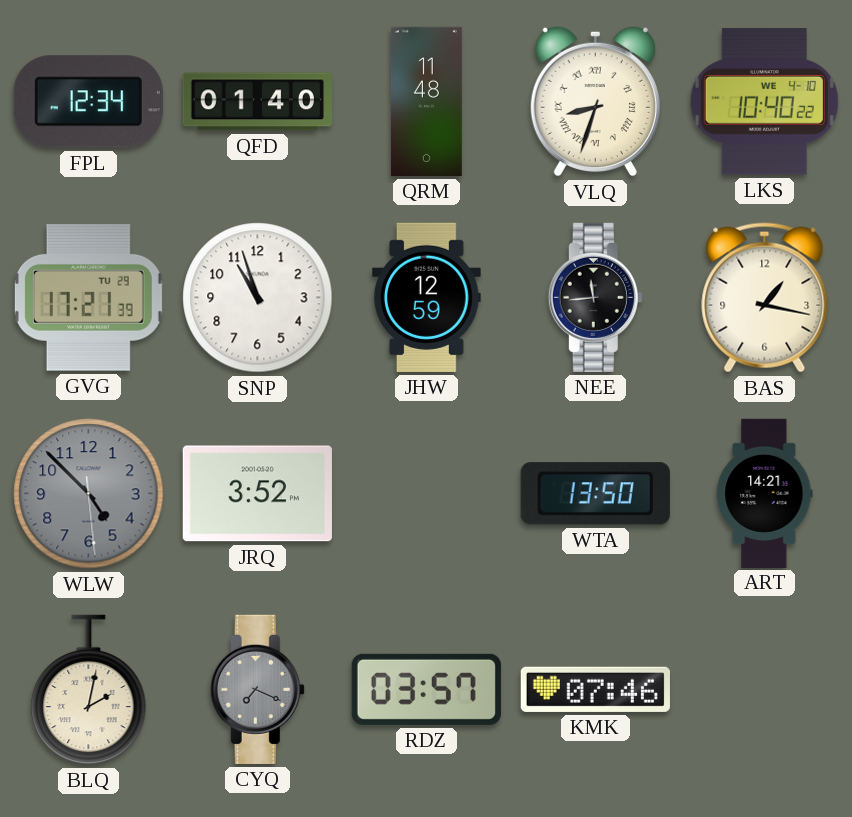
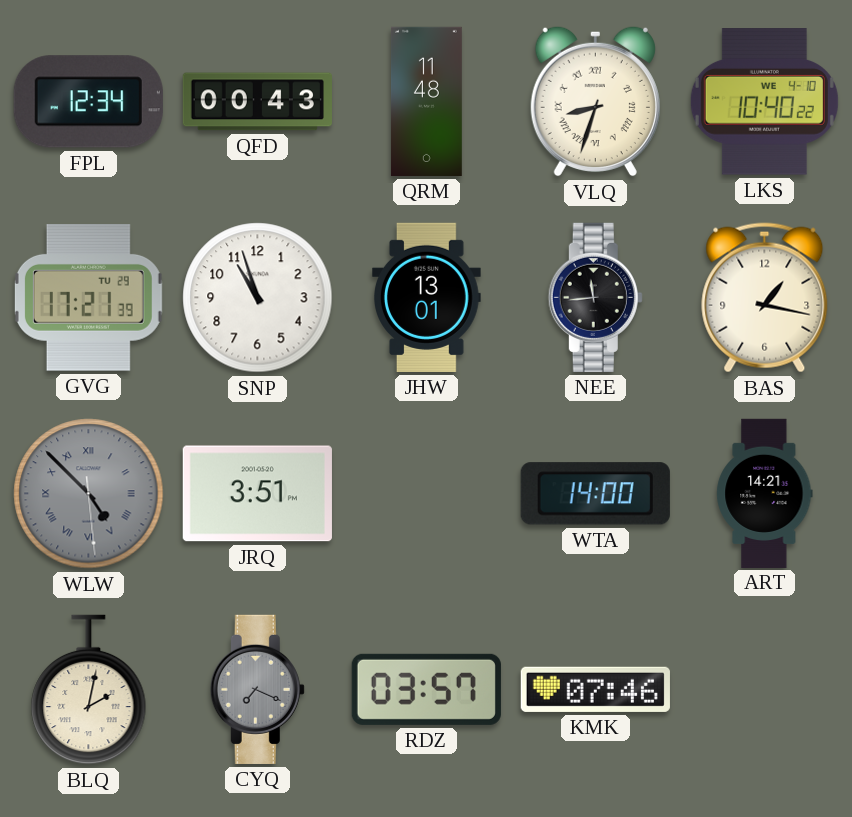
QFD: 01:40 -> 00:43
JHW: 12:59 -> 13:01
WLW numerals: Arabic -> Roman
JRQ: 3:52 -> 3:51
WTA: 13:50 -> 14:00
